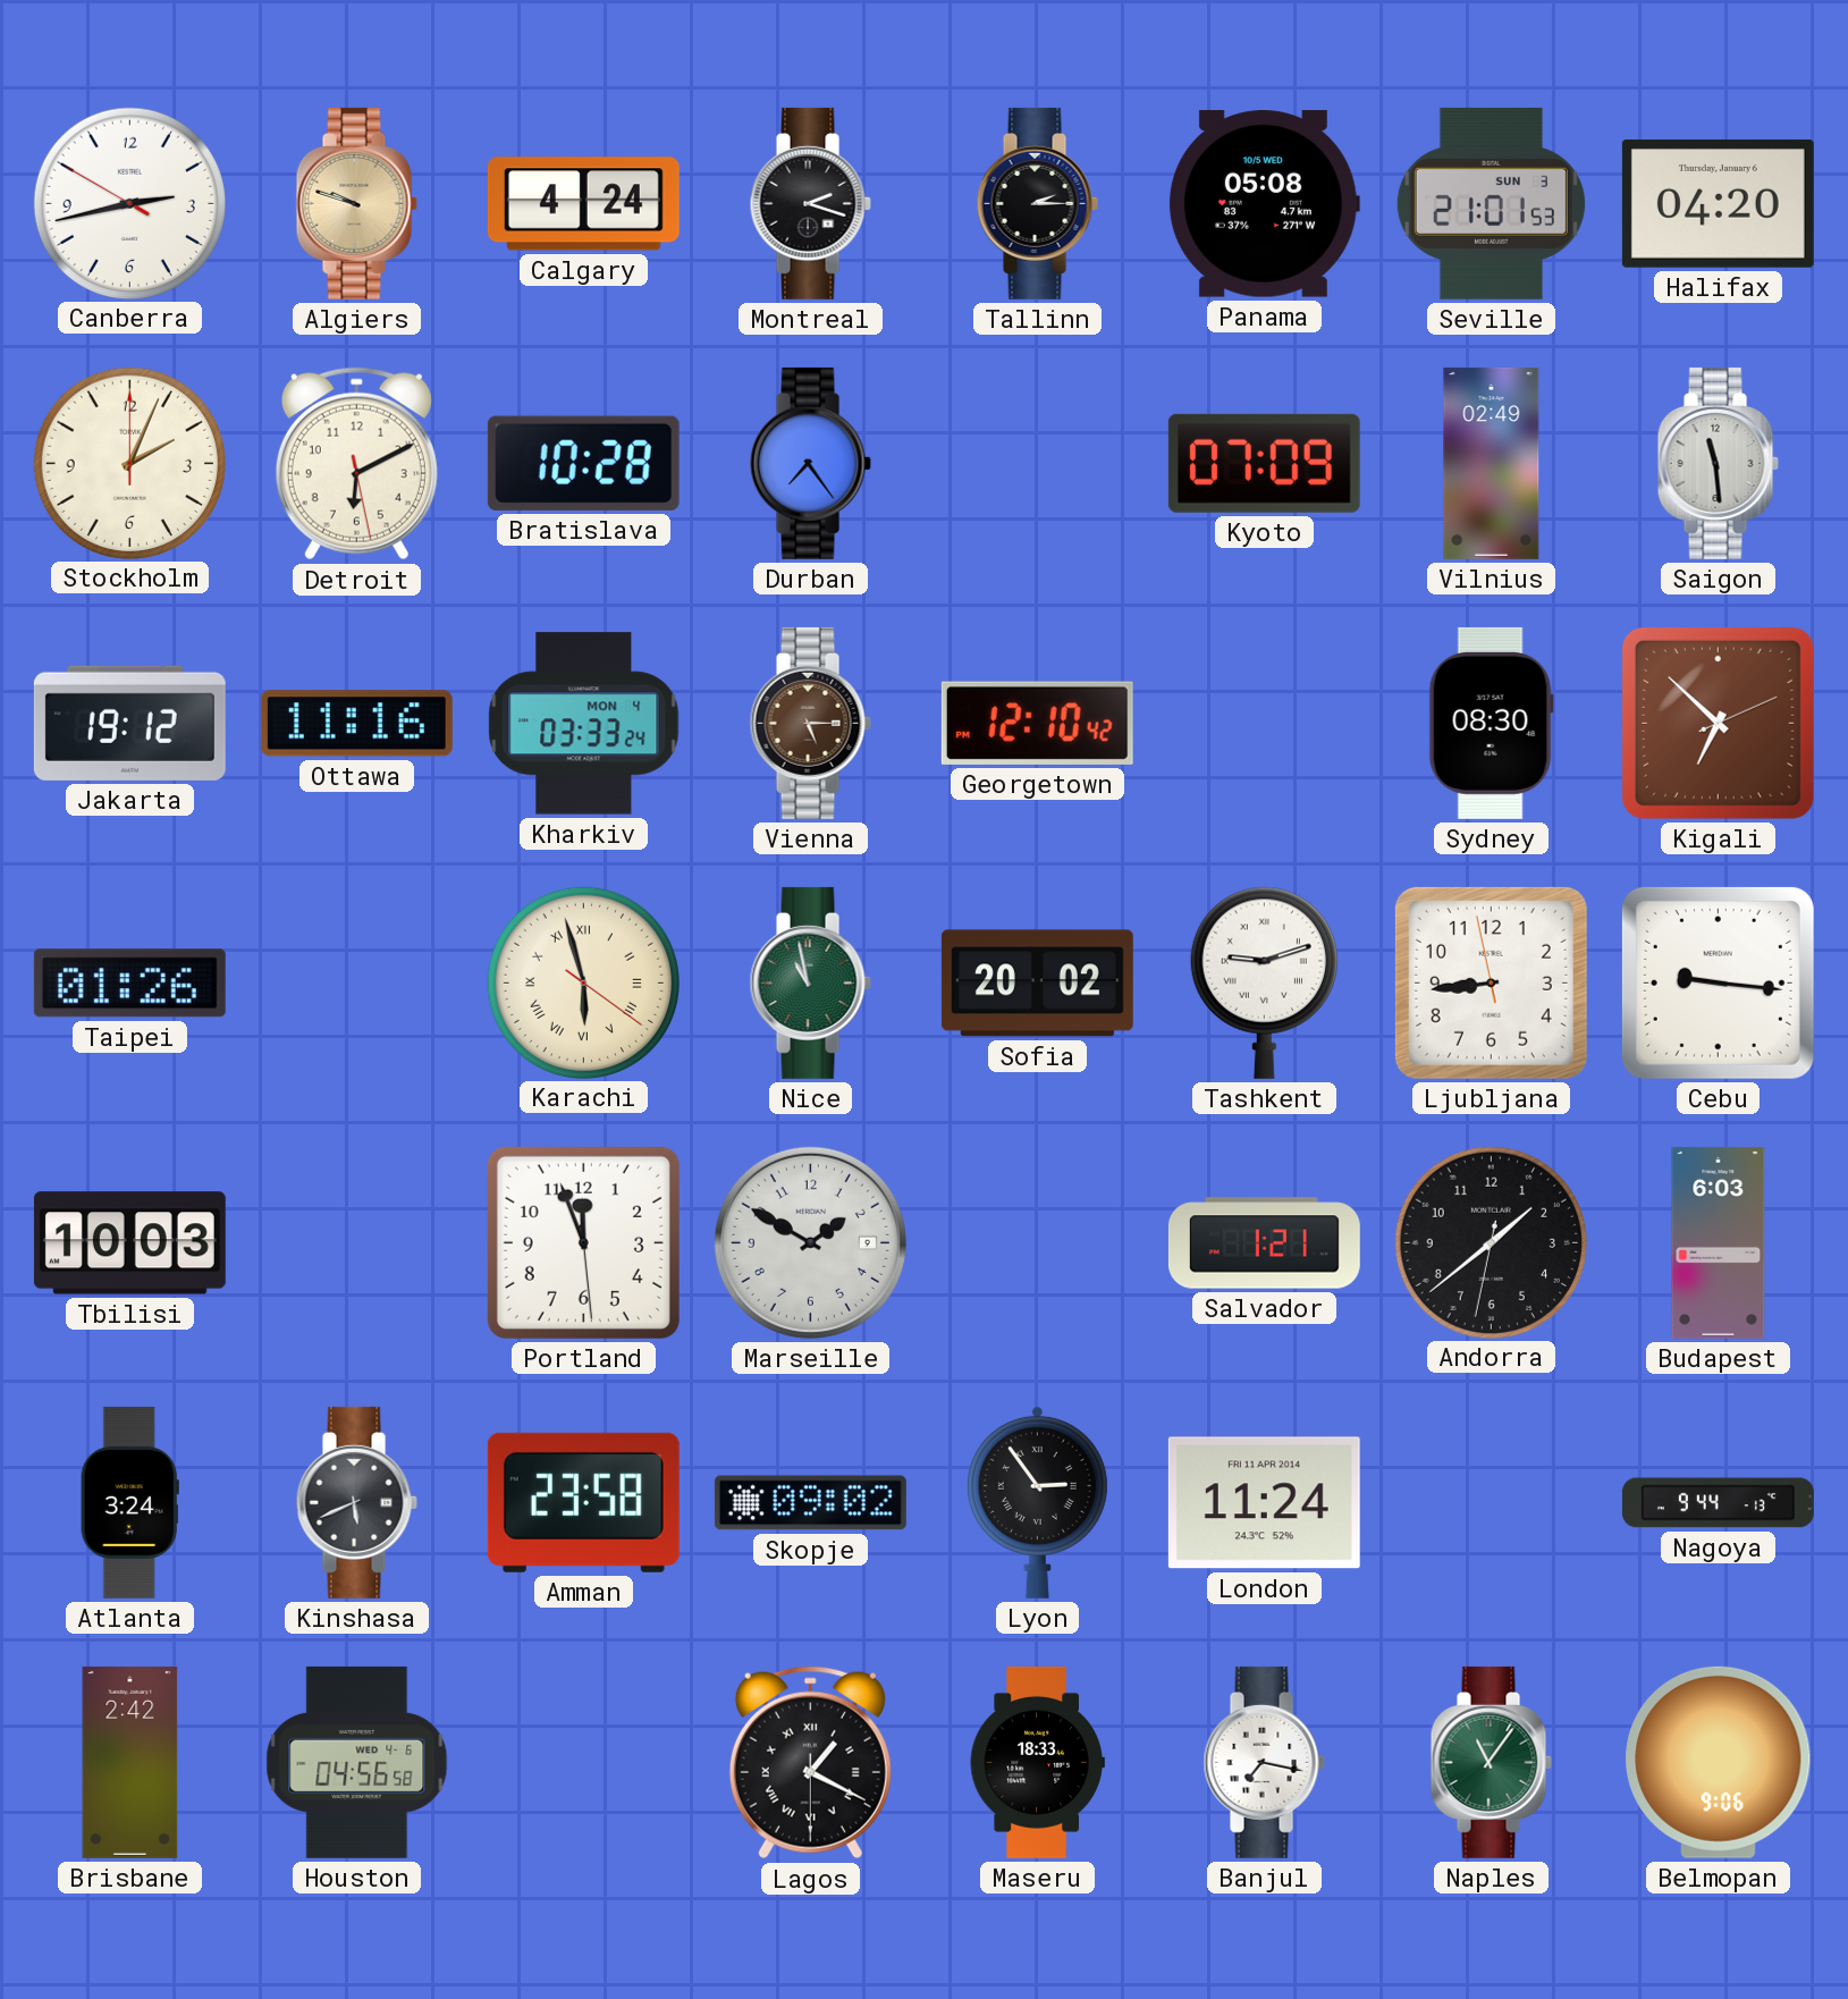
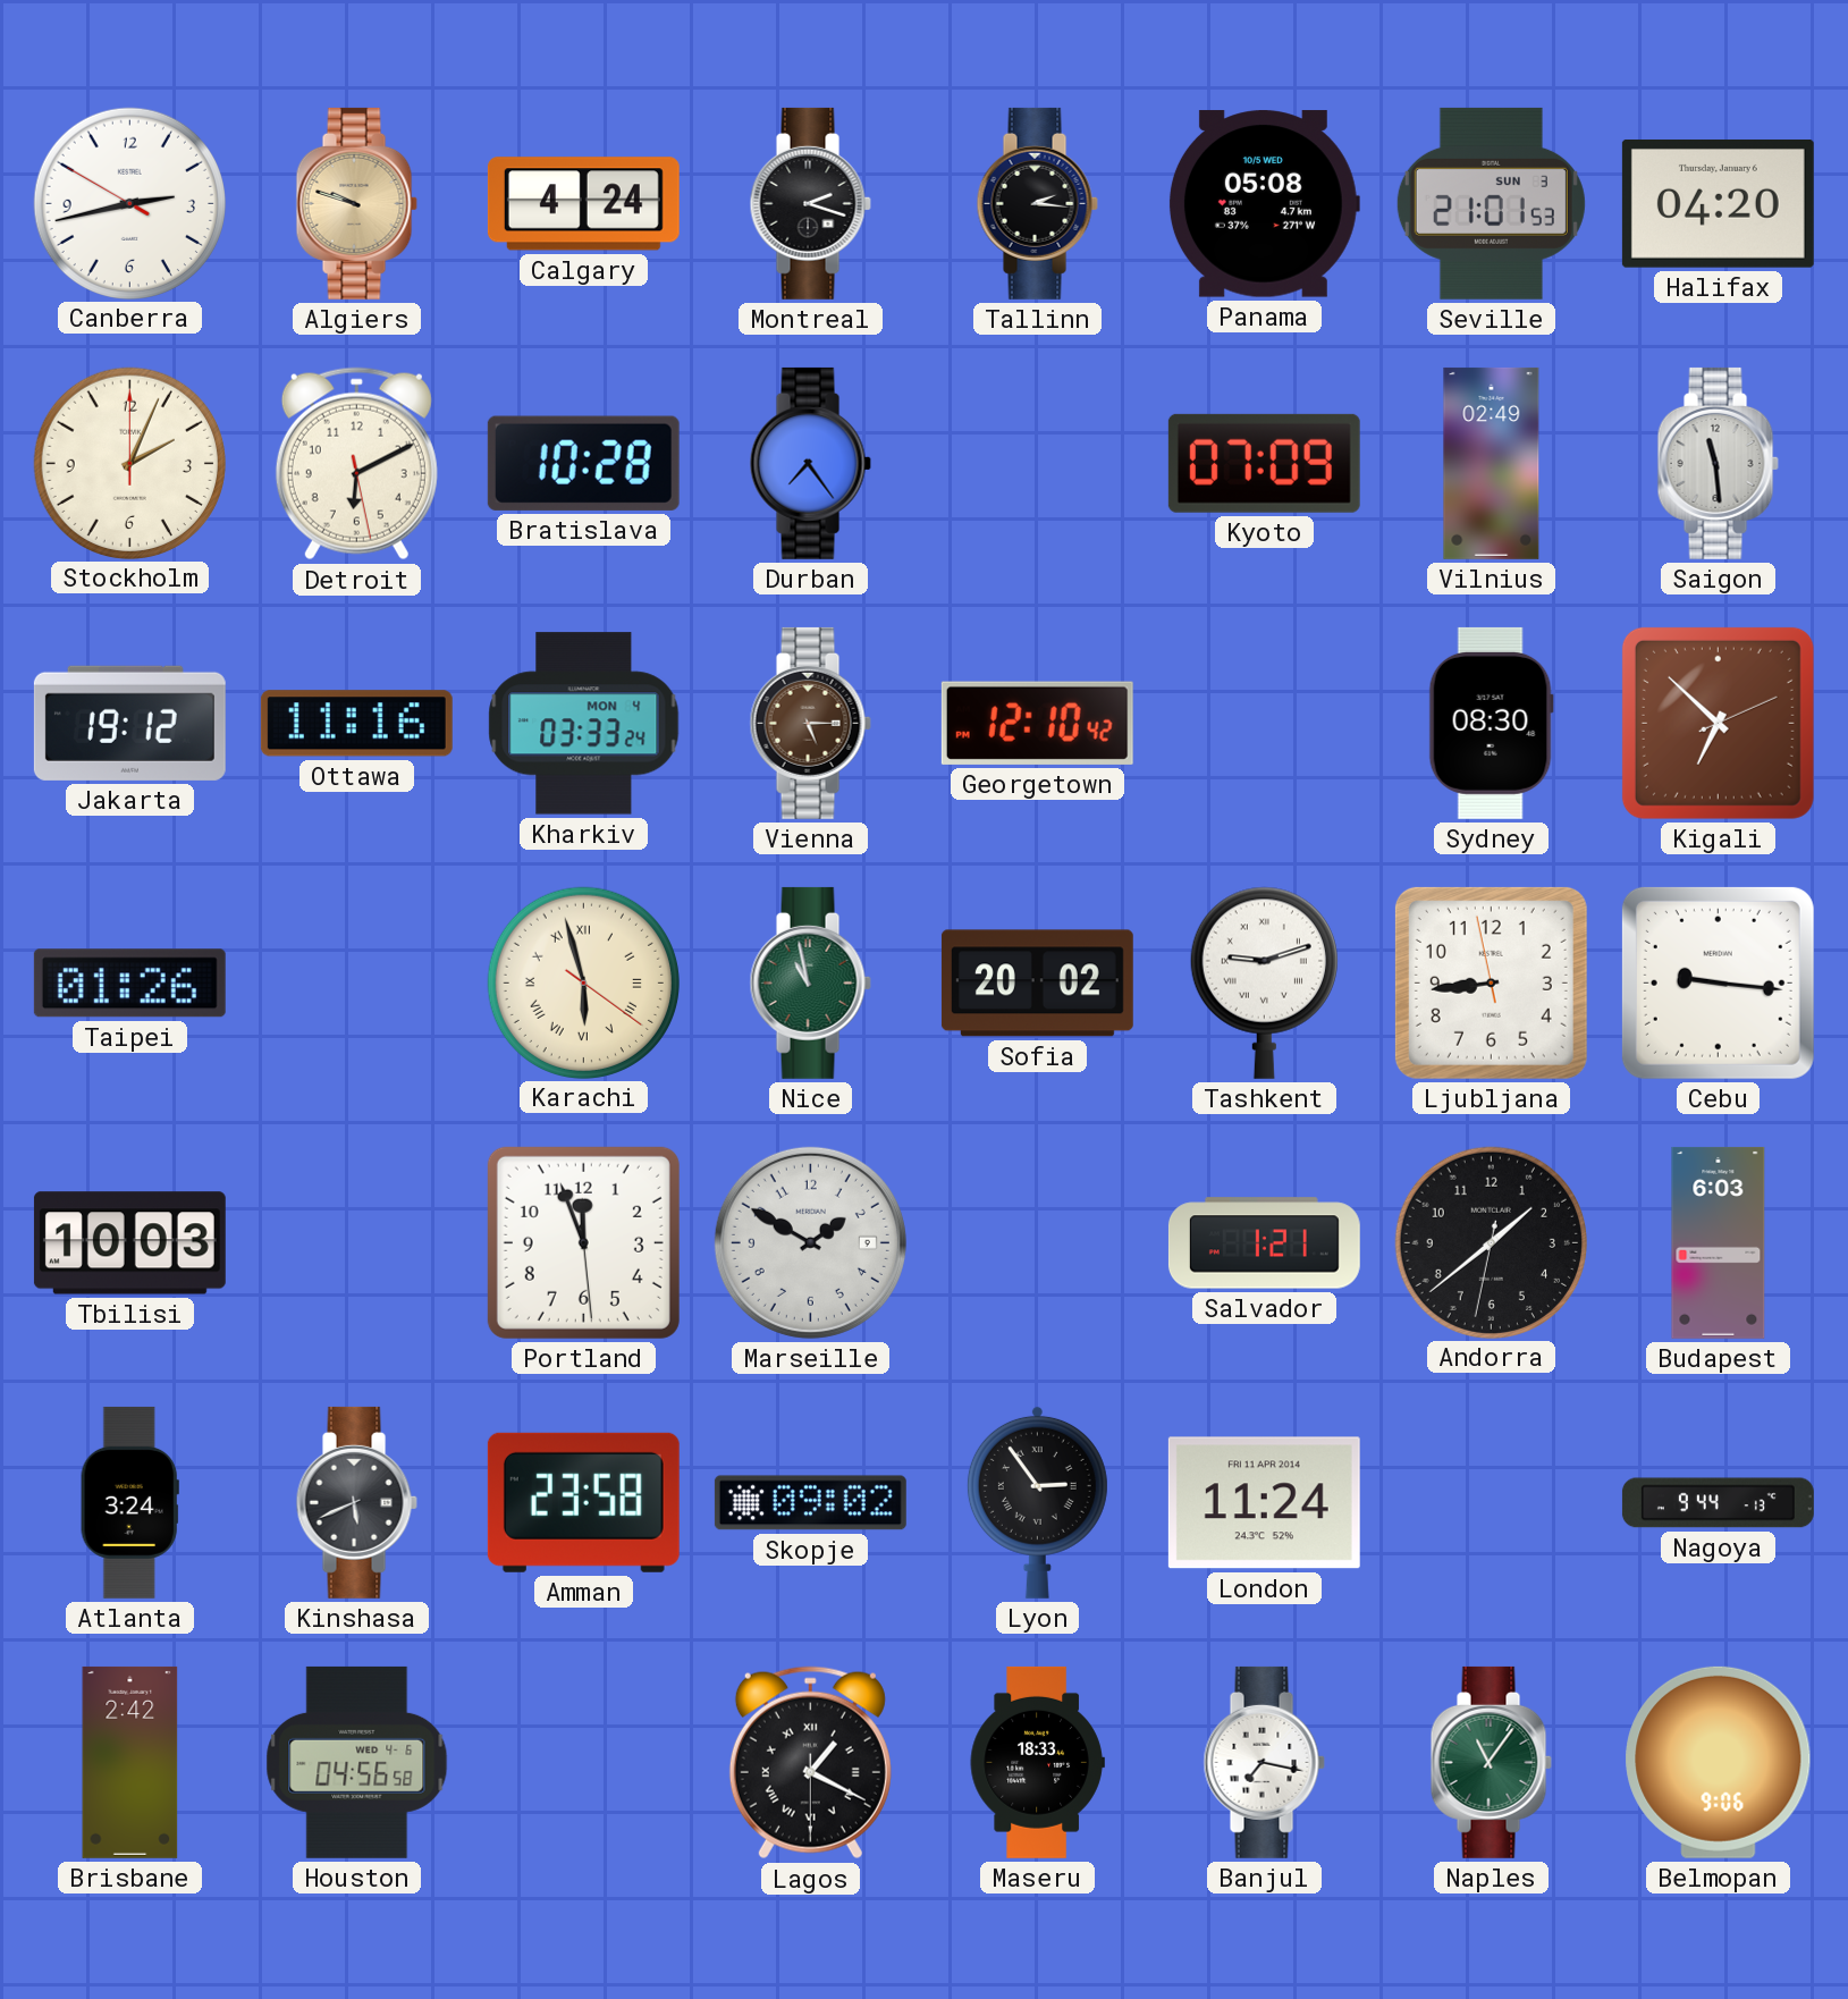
Tallinn: 2:15 -> 2:16
